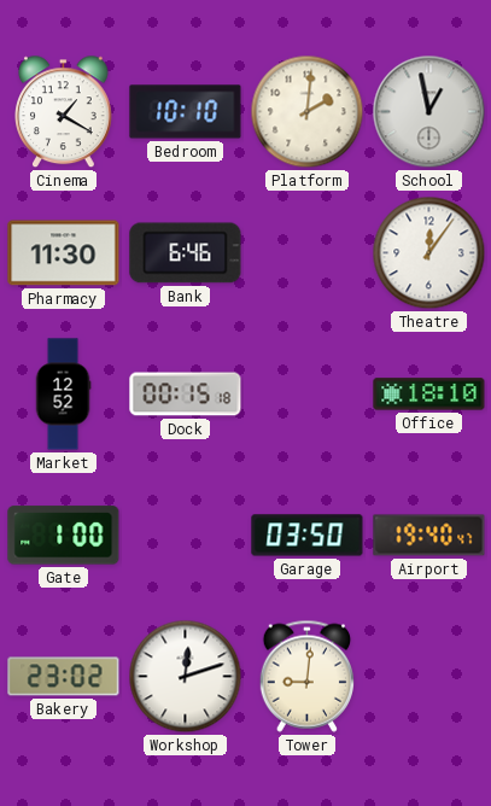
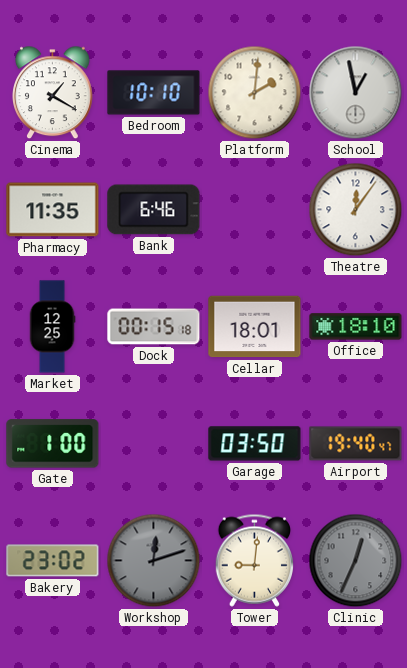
Pharmacy: 11:30 -> 11:35
Market: 12:52 -> 12:25
Cellar: none -> 18:01
Workshop dial: white -> grey
Clinic: none -> 12:34
